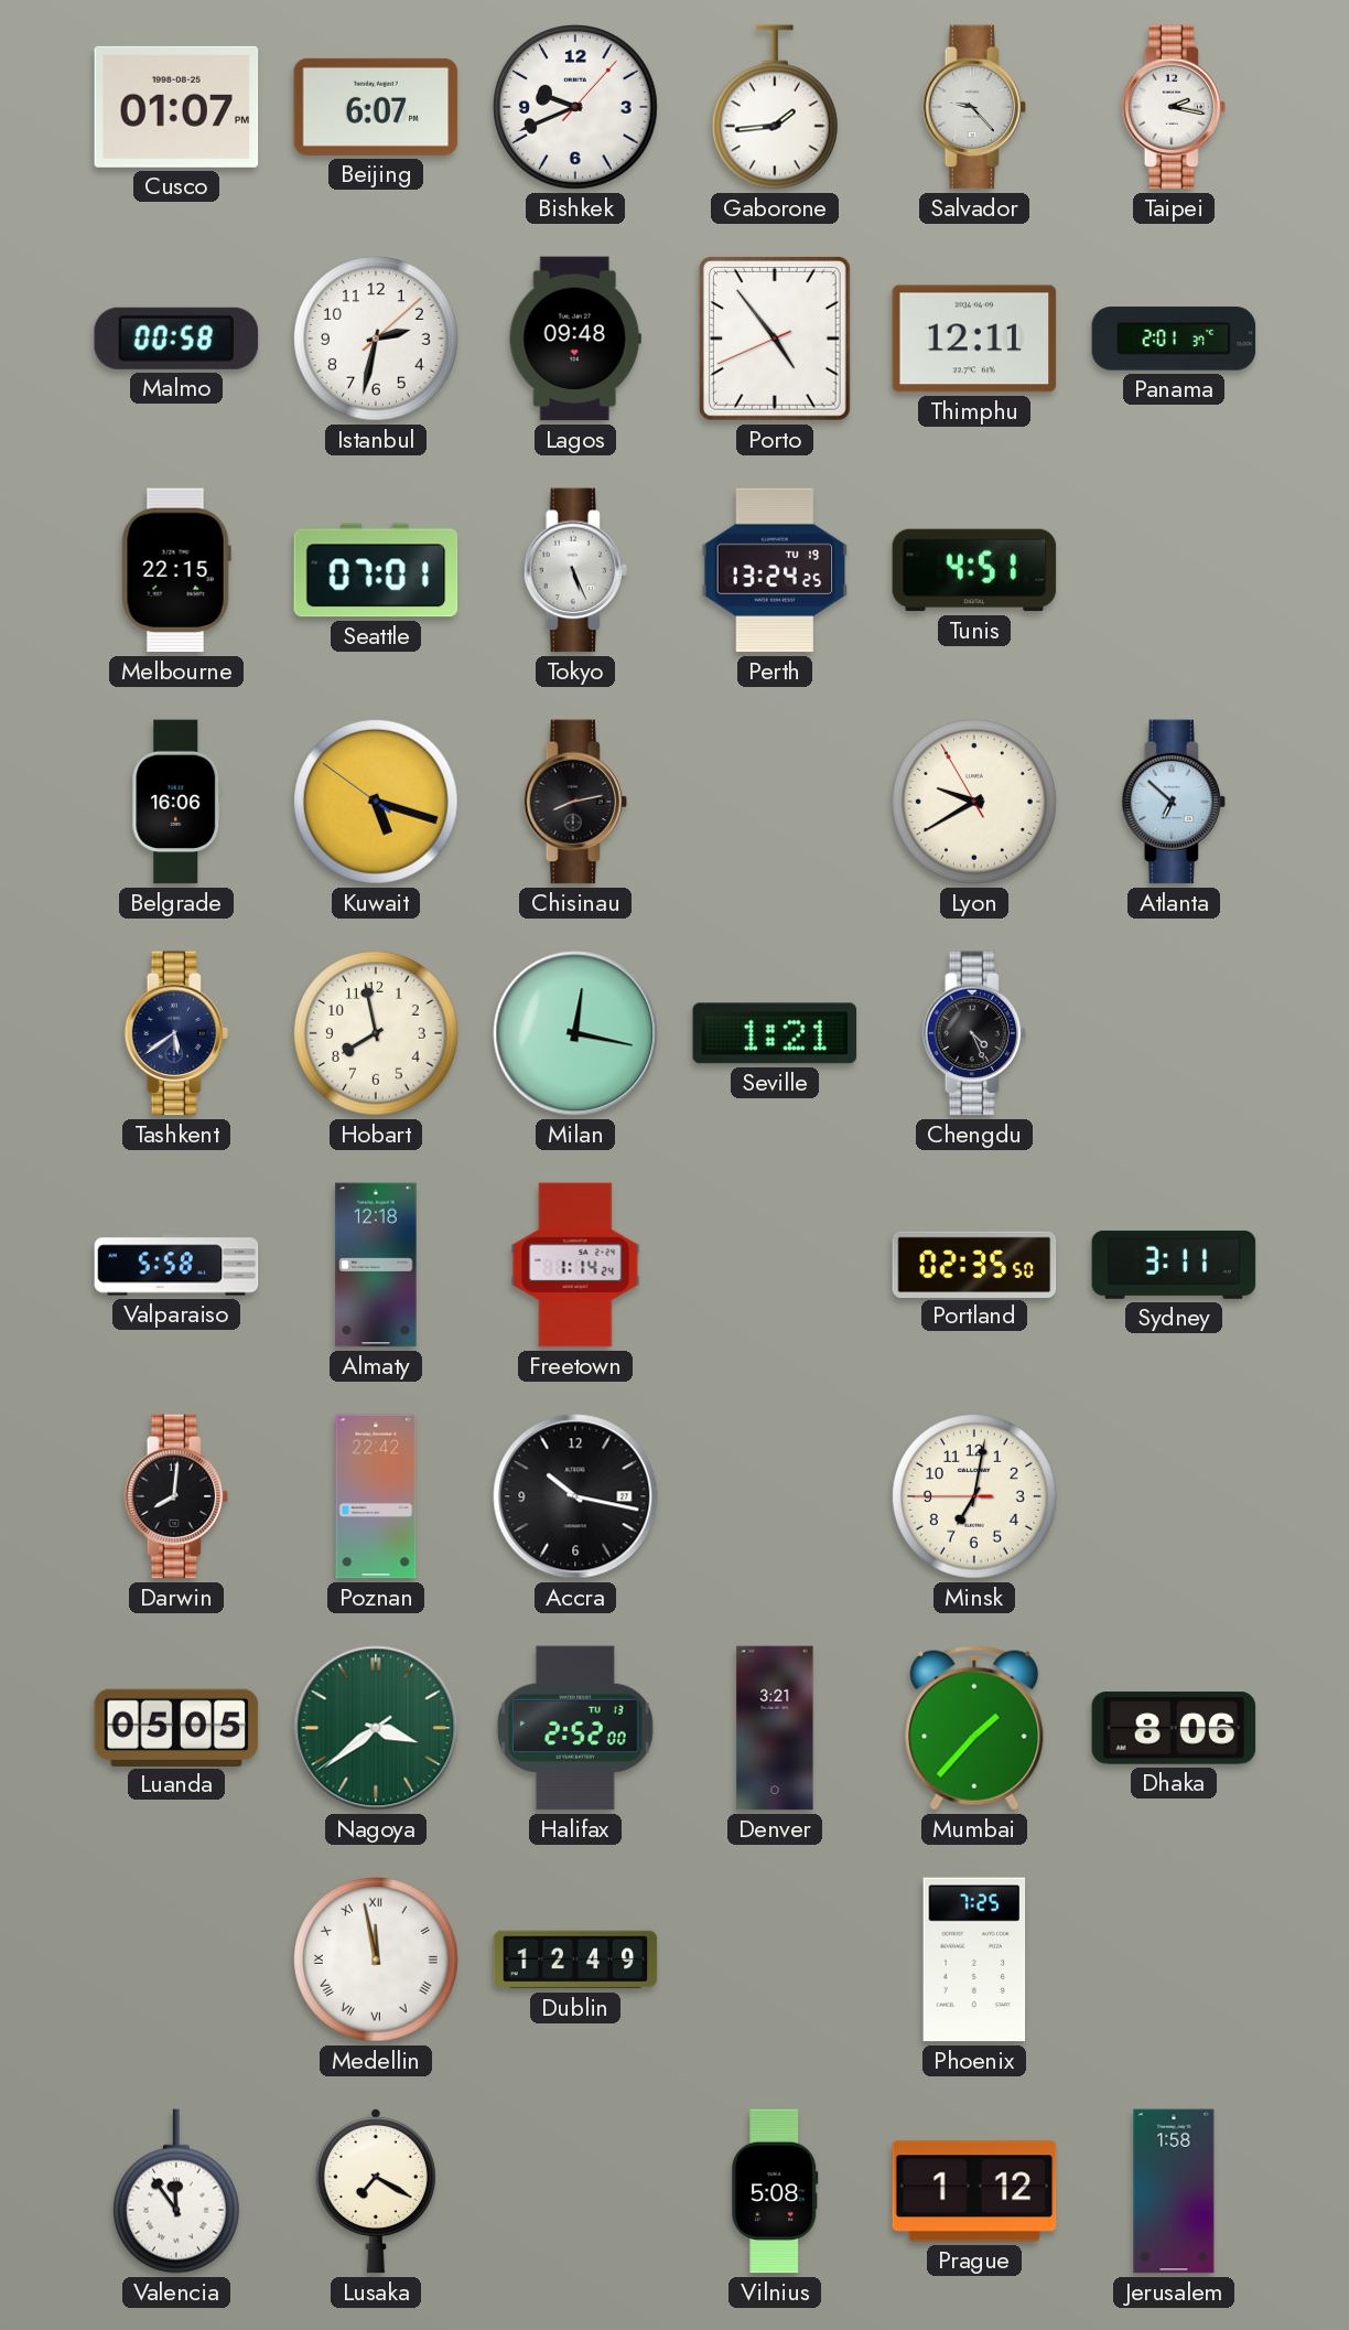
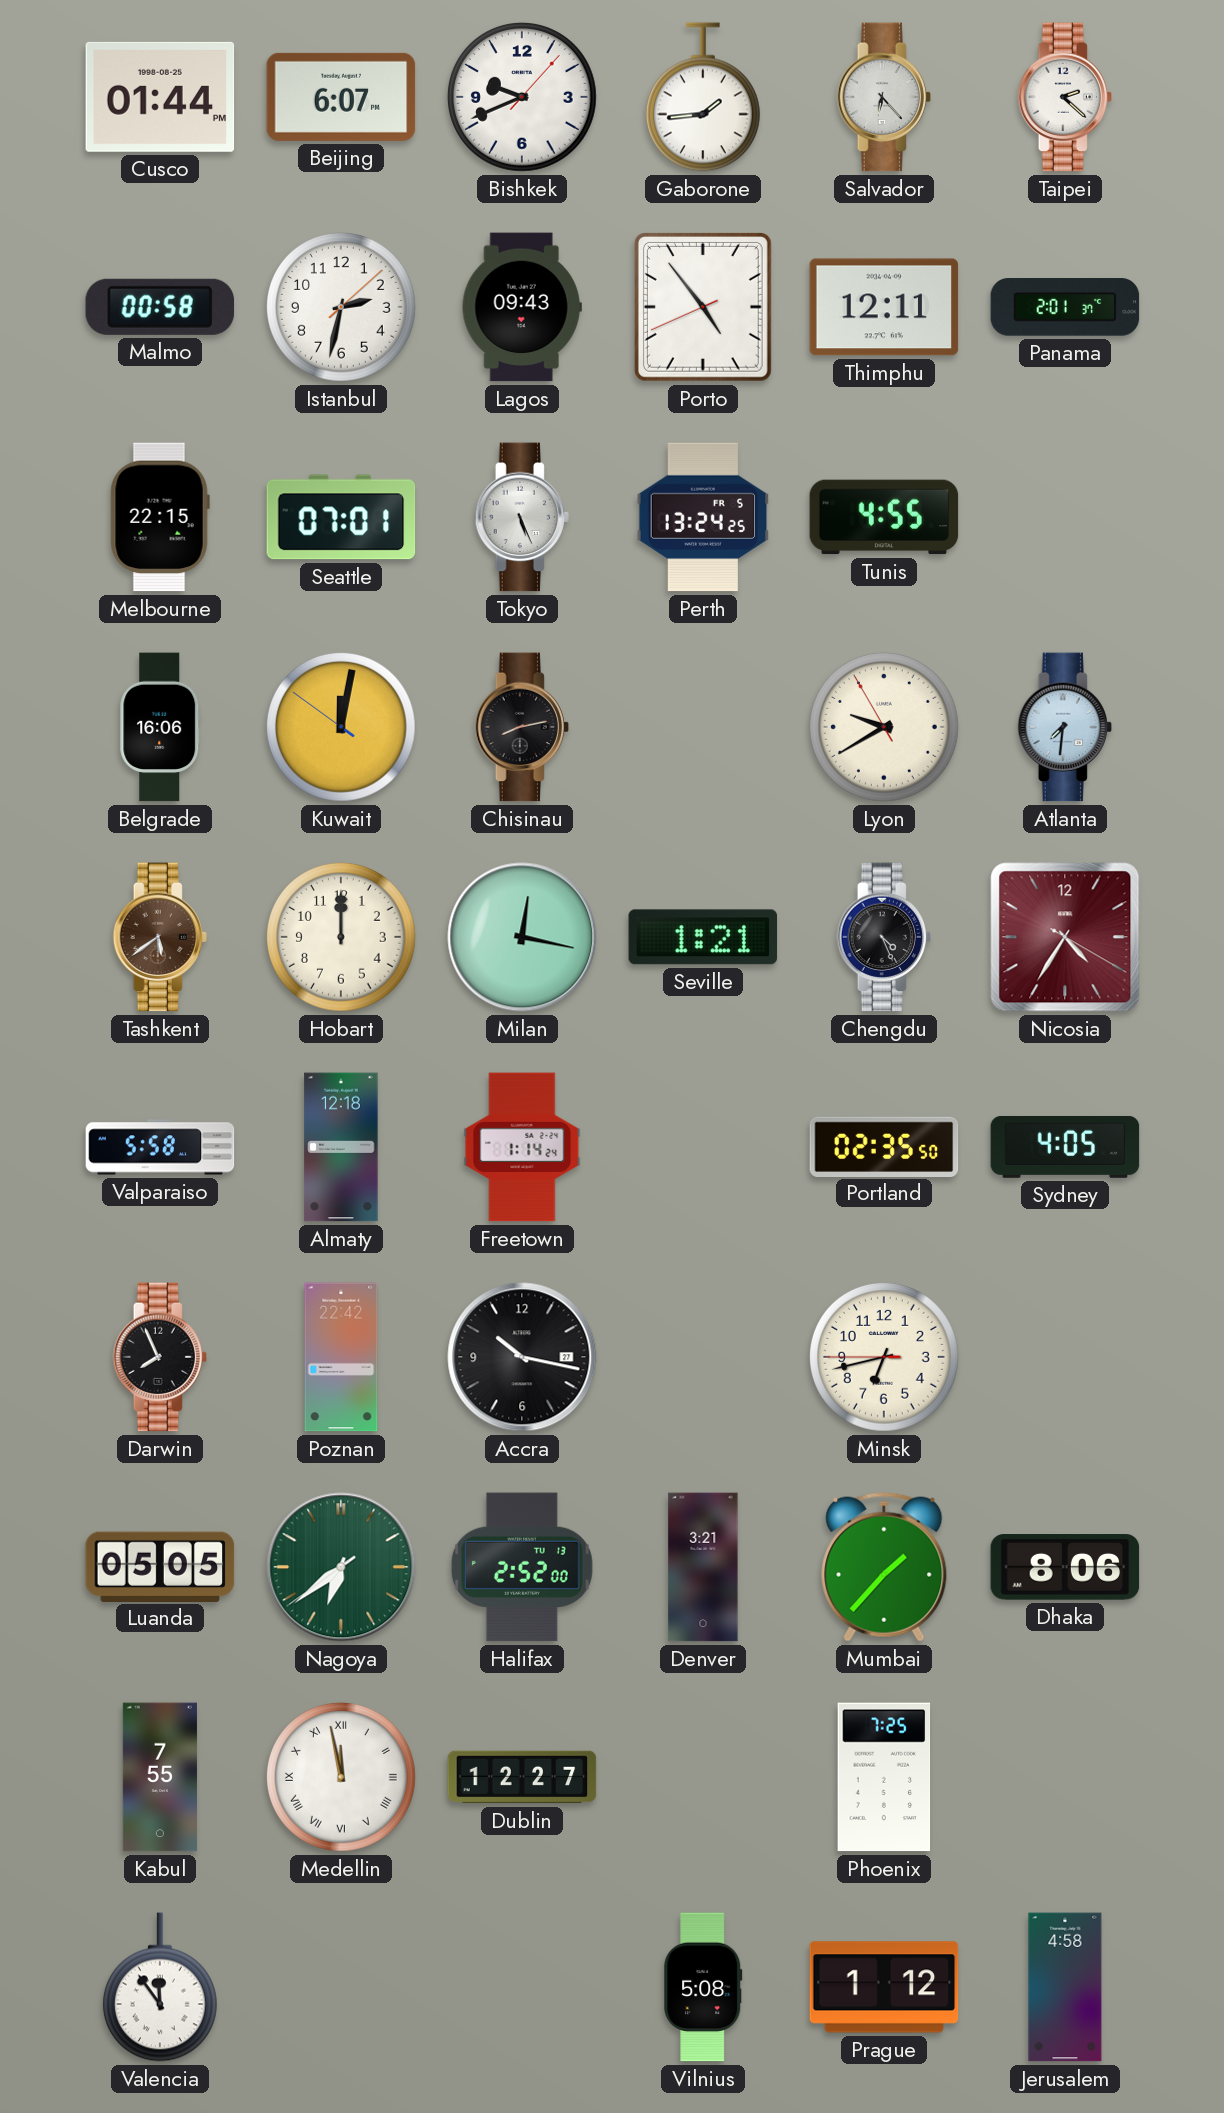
Cusco: 01:07 -> 01:44
Salvador: 9:23 -> 6:23
Taipei: 2:17 -> 2:22
Lagos: 09:48 -> 09:43
Perth date: TU 19 -> FR 5
Tunis: 4:51 -> 4:55
Kuwait: 5:17 -> 12:01
Atlanta: 6:52 -> 7:31
Tashkent dial: navy -> brown
Hobart: 7:58 -> 12:00
Nicosia: none -> 4:35
Sydney: 3:11 -> 4:05
Darwin: 8:01 -> 7:56
Minsk: 7:01 -> 6:42
Nagoya: 3:38 -> 6:38
Kabul: none -> 7:55
Dublin: 12:49 -> 12:27
Lusaka: 7:20 -> none
Jerusalem: 1:58 -> 4:58
